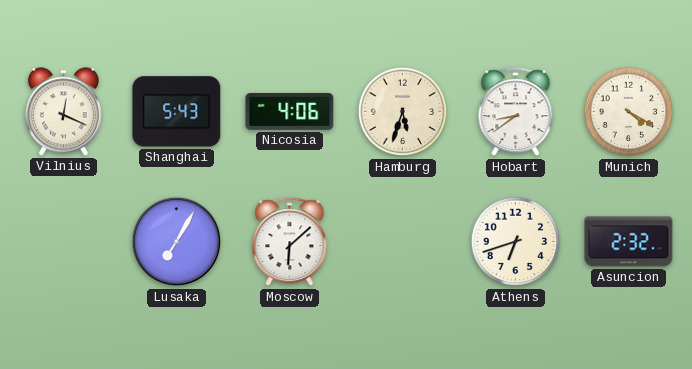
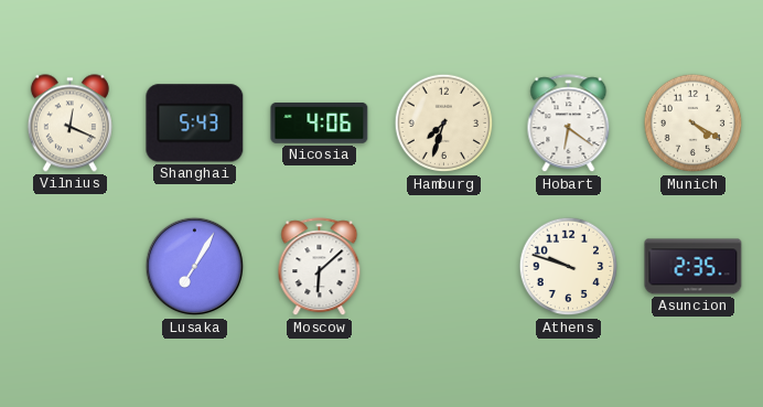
Hamburg: 5:33 -> 7:33
Hobart: 8:39 -> 6:21
Athens: 6:42 -> 9:48
Asuncion: 2:32 -> 2:35
